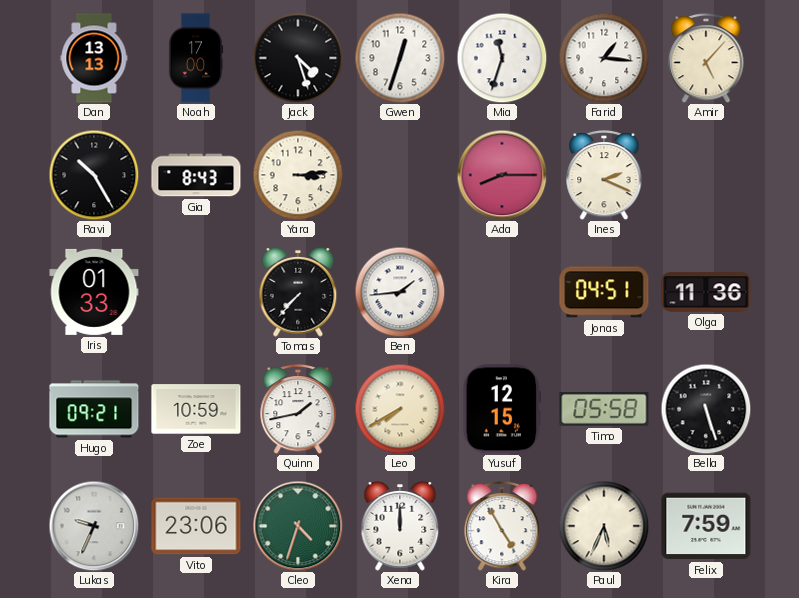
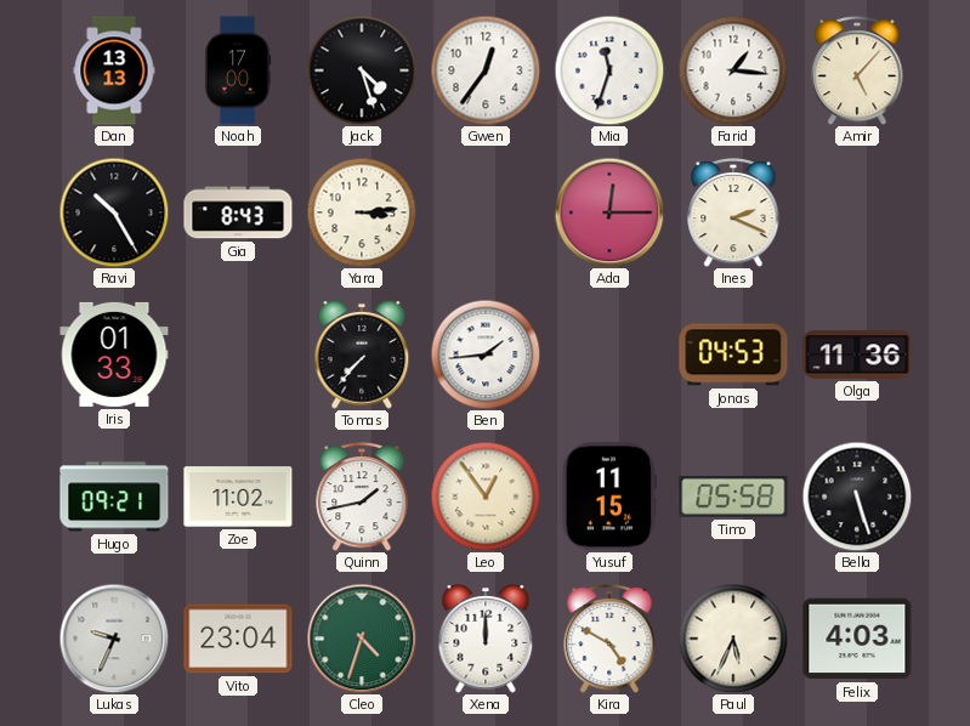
Gwen: 12:33 -> 12:36
Ada: 8:15 -> 12:15
Jonas: 04:51 -> 04:53
Zoe: 10:59 -> 11:02
Leo: 7:40 -> 12:54
Yusuf: 12:15 -> 11:15
Vito: 23:06 -> 23:04
Kira: 4:55 -> 4:50
Felix: 7:59 -> 4:03
